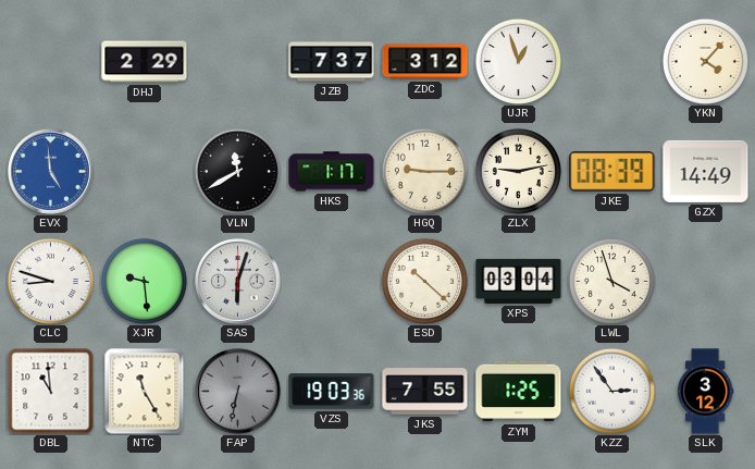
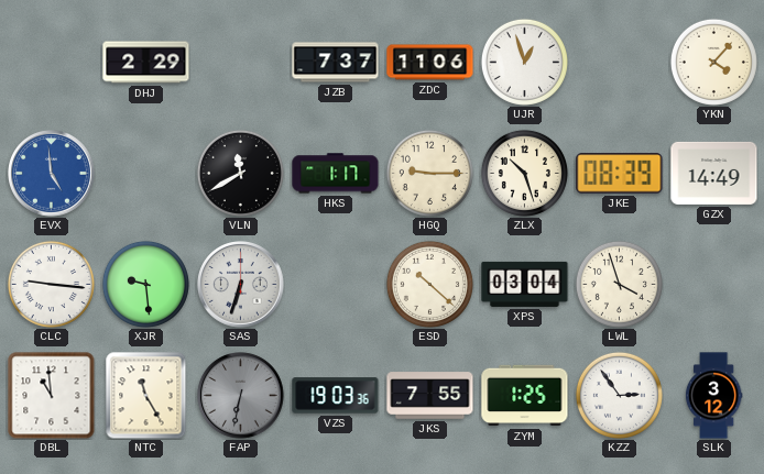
ZDC: 3:12 -> 11:06
ZLX: 9:13 -> 10:27
CLC: 8:48 -> 9:16
SAS: 6:03 -> 6:33
